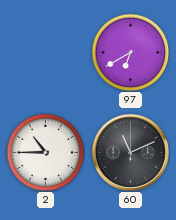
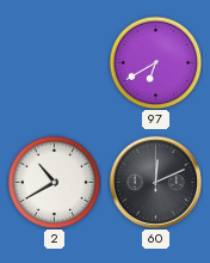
2: 10:45 -> 10:40
60: 11:11 -> 12:11
